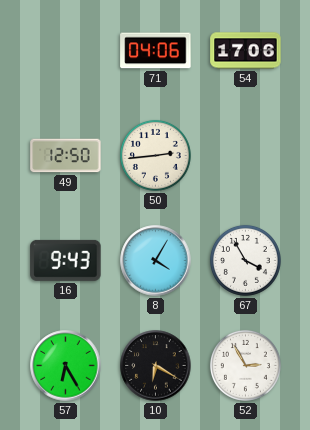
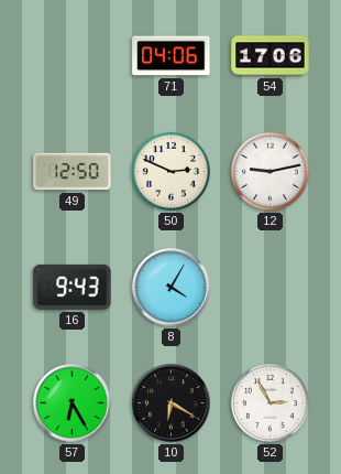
50: 2:44 -> 2:49
12: none -> 9:13
67: 3:55 -> none
